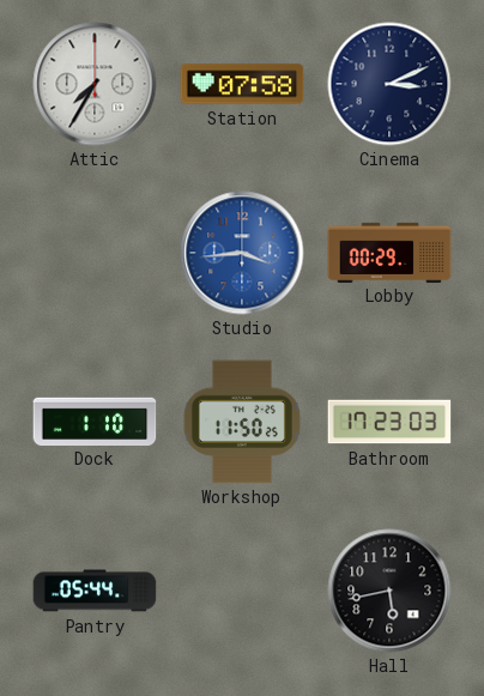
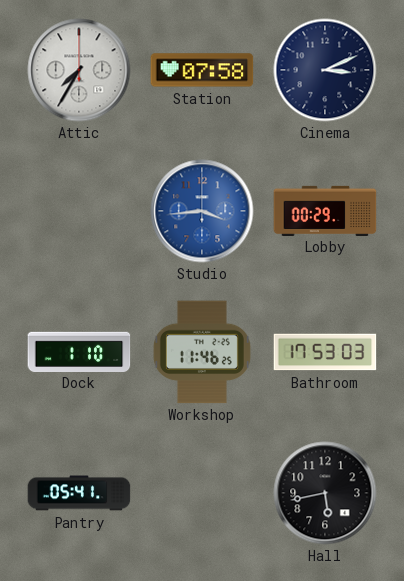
Workshop: 11:50 -> 11:46
Bathroom: 17:23 -> 17:53
Pantry: 05:44 -> 05:41
